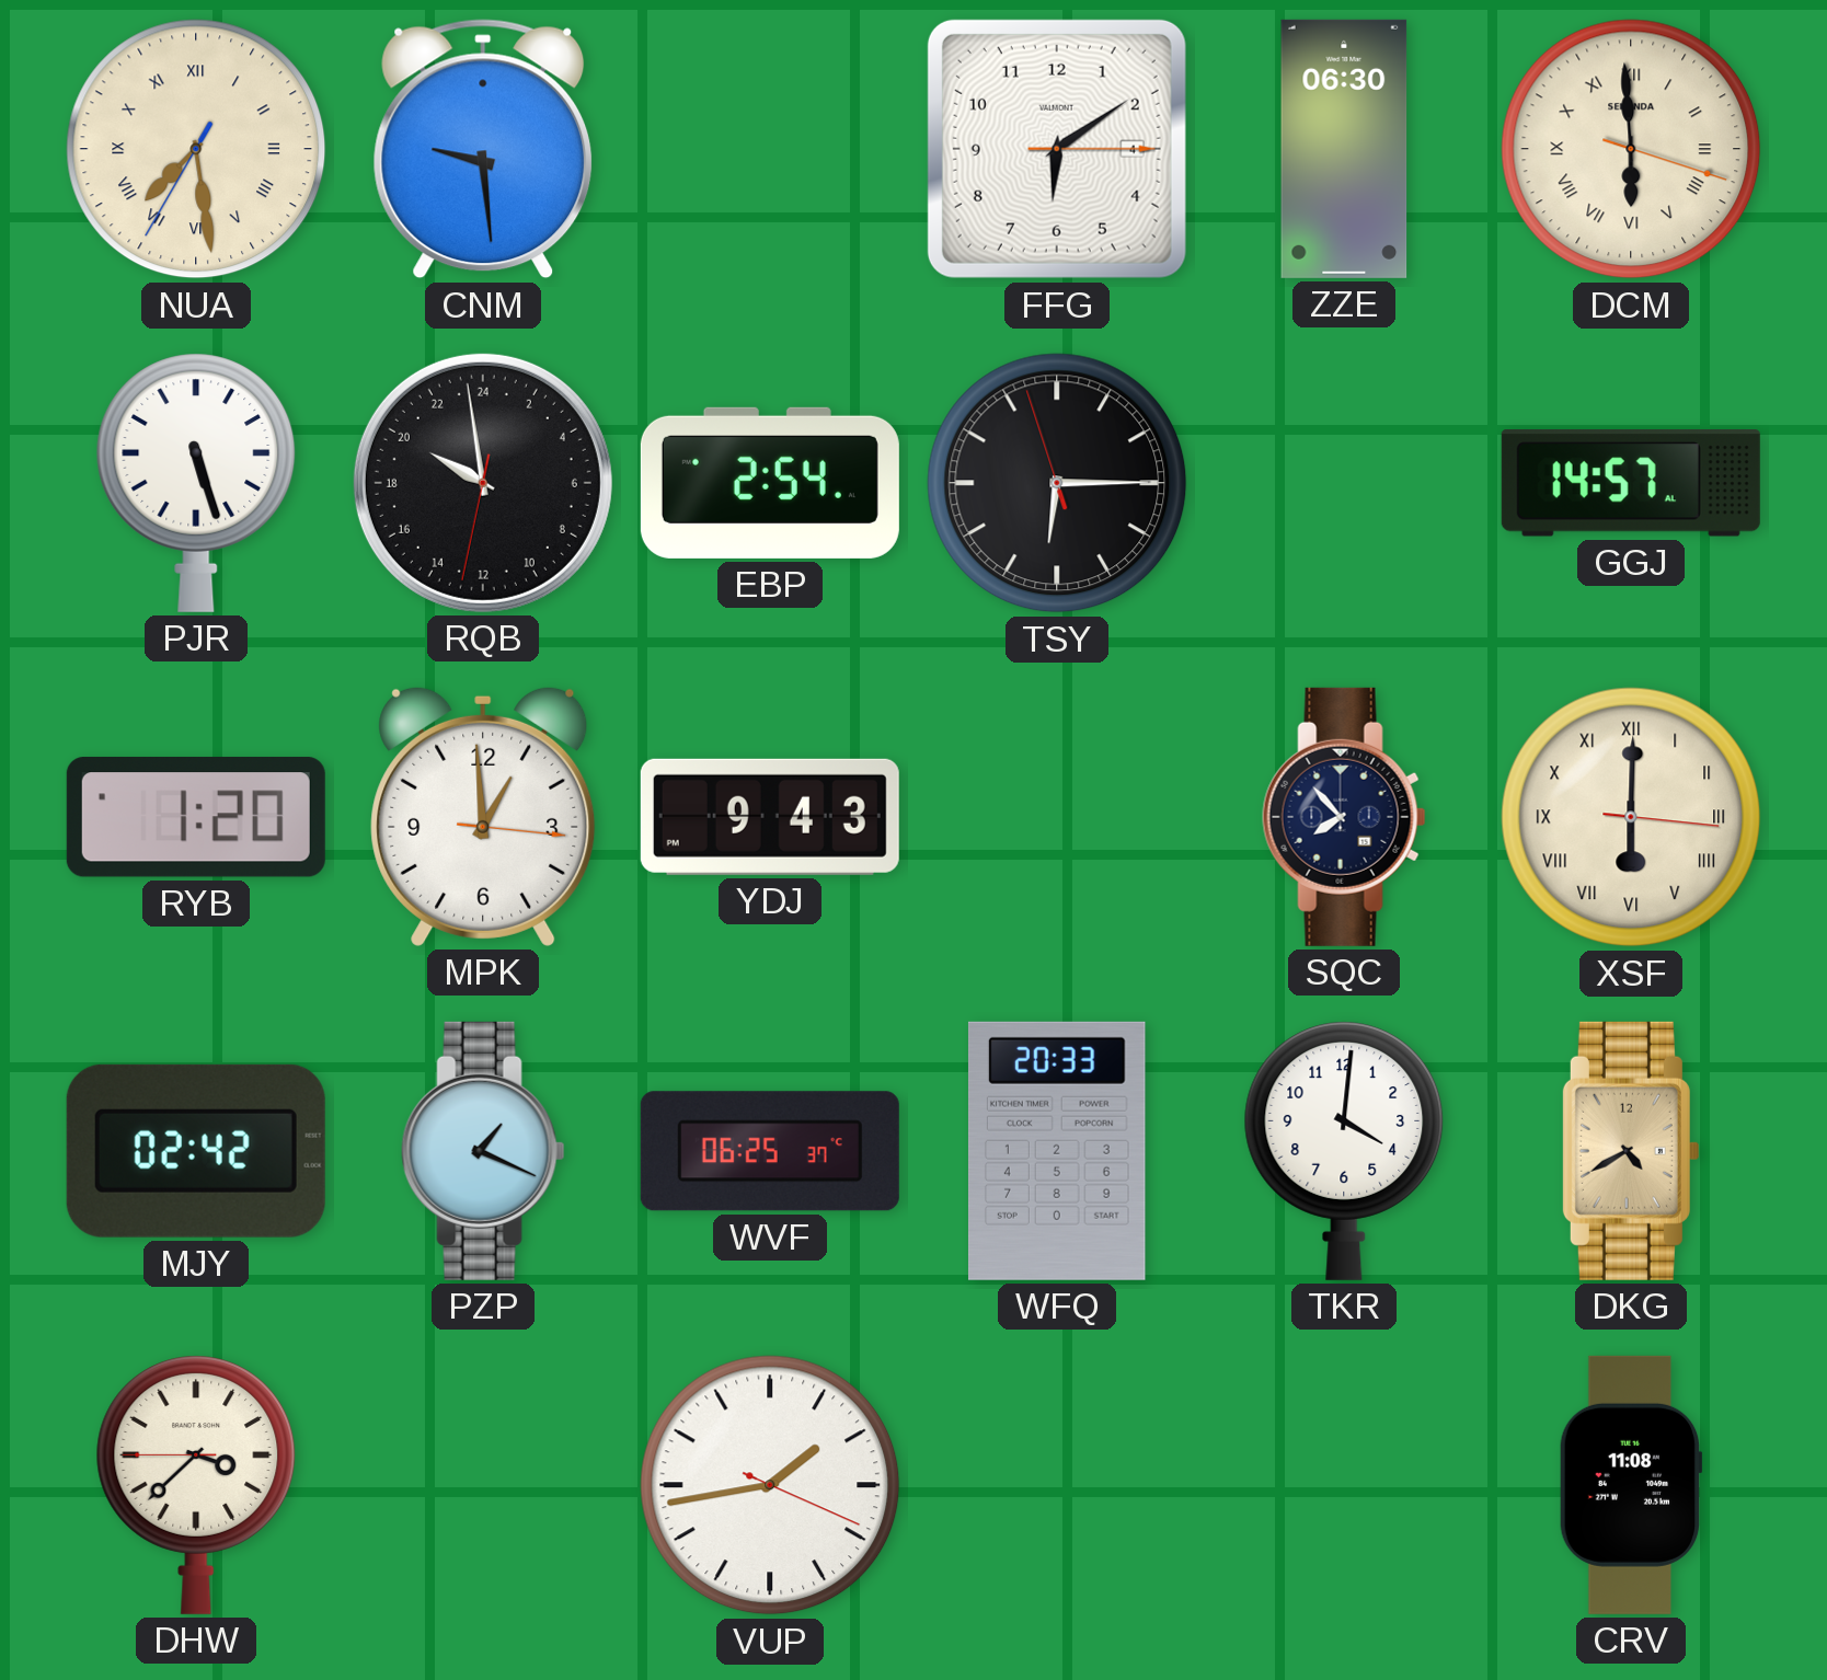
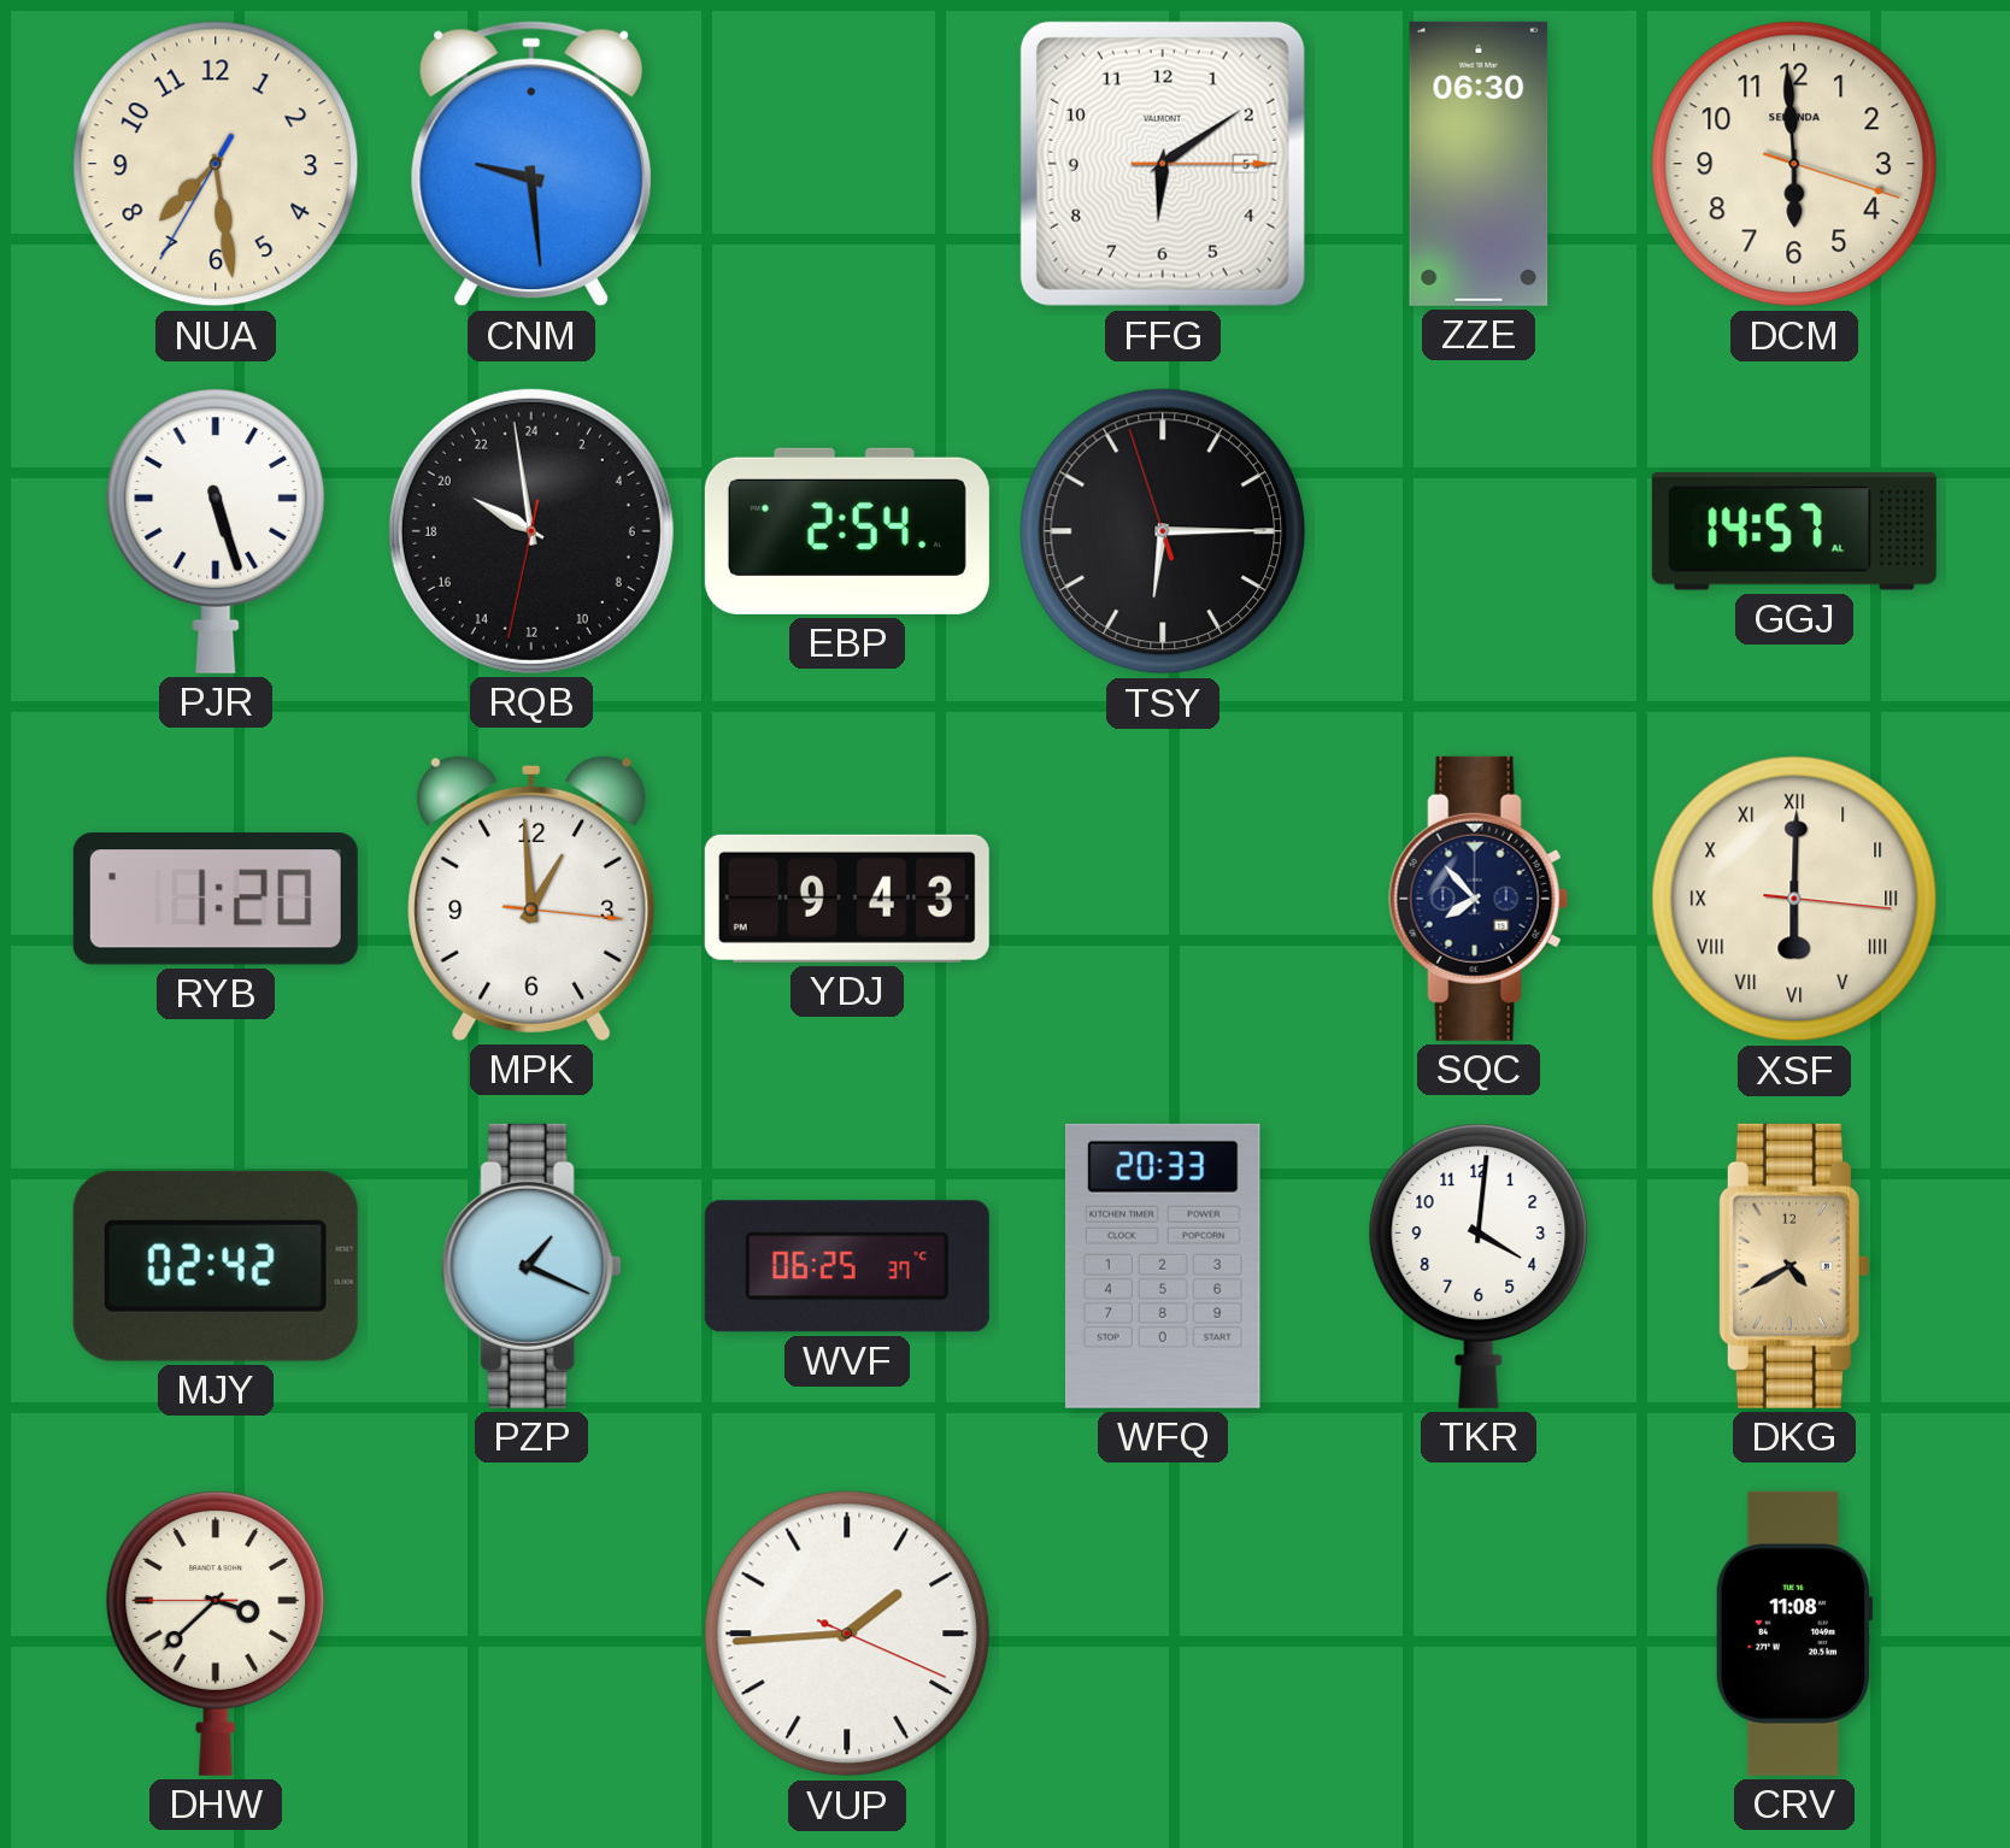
NUA numerals: Roman -> Arabic
FFG date: 4 -> 5
DCM numerals: Roman -> Arabic
VUP: 1:43 -> 1:44
